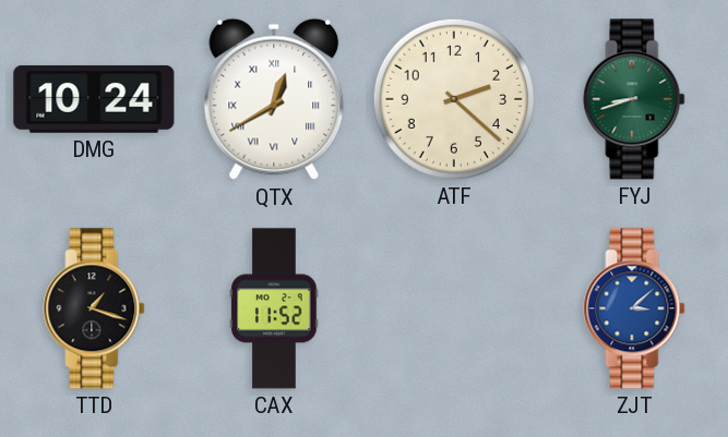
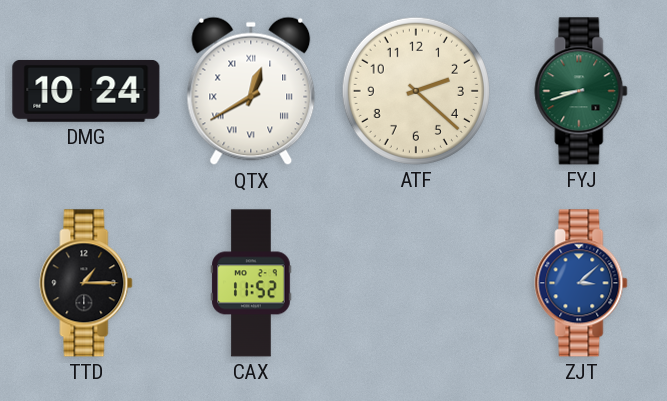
TTD: 1:18 -> 1:15
